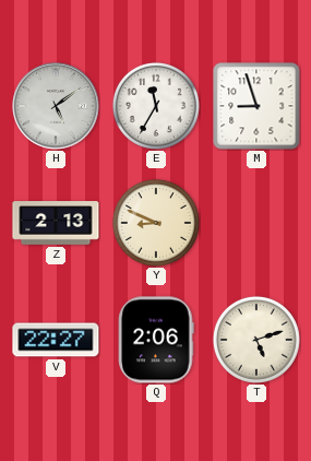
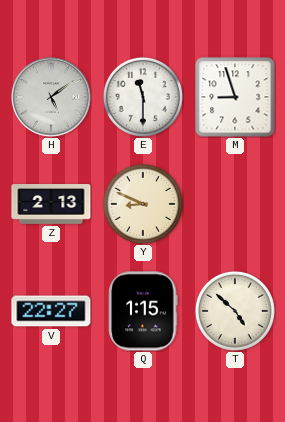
E: 11:35 -> 11:30
Q: 2:06 -> 1:15
T: 5:12 -> 4:52
